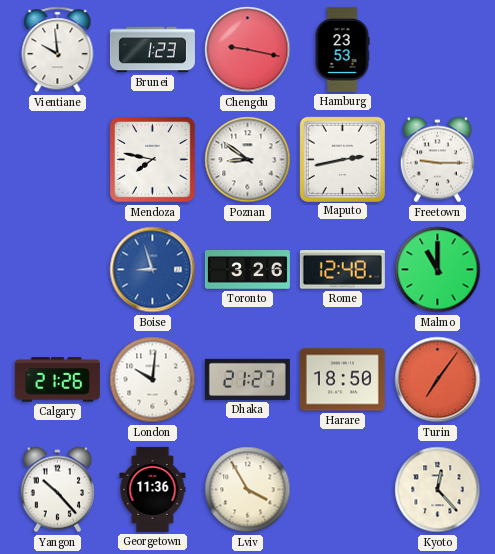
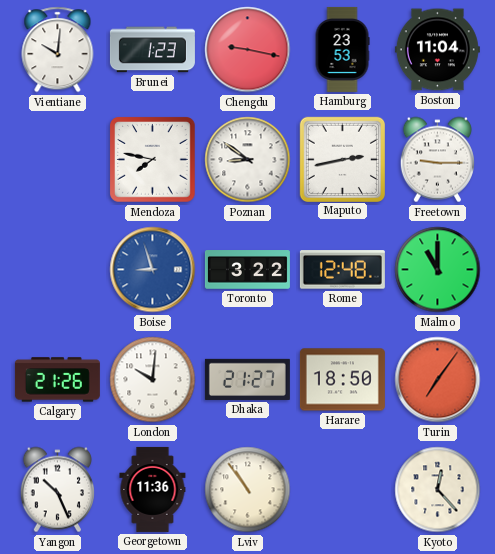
Vientiane: 9:59 -> 10:01
Boston: none -> 11:04
Toronto: 3:26 -> 3:22
Yangon: 10:23 -> 10:26
Lviv: 3:55 -> 10:54
